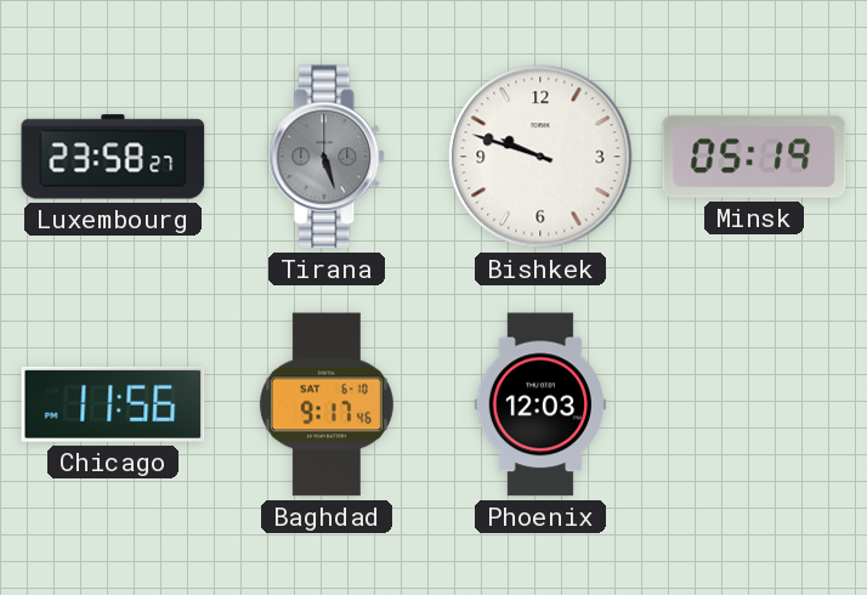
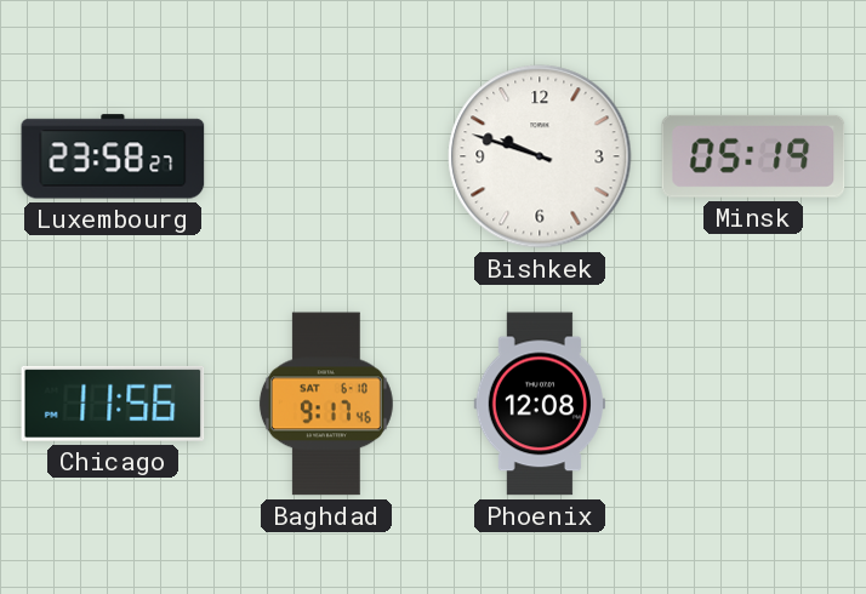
Tirana: 5:27 -> none
Phoenix: 12:03 -> 12:08
